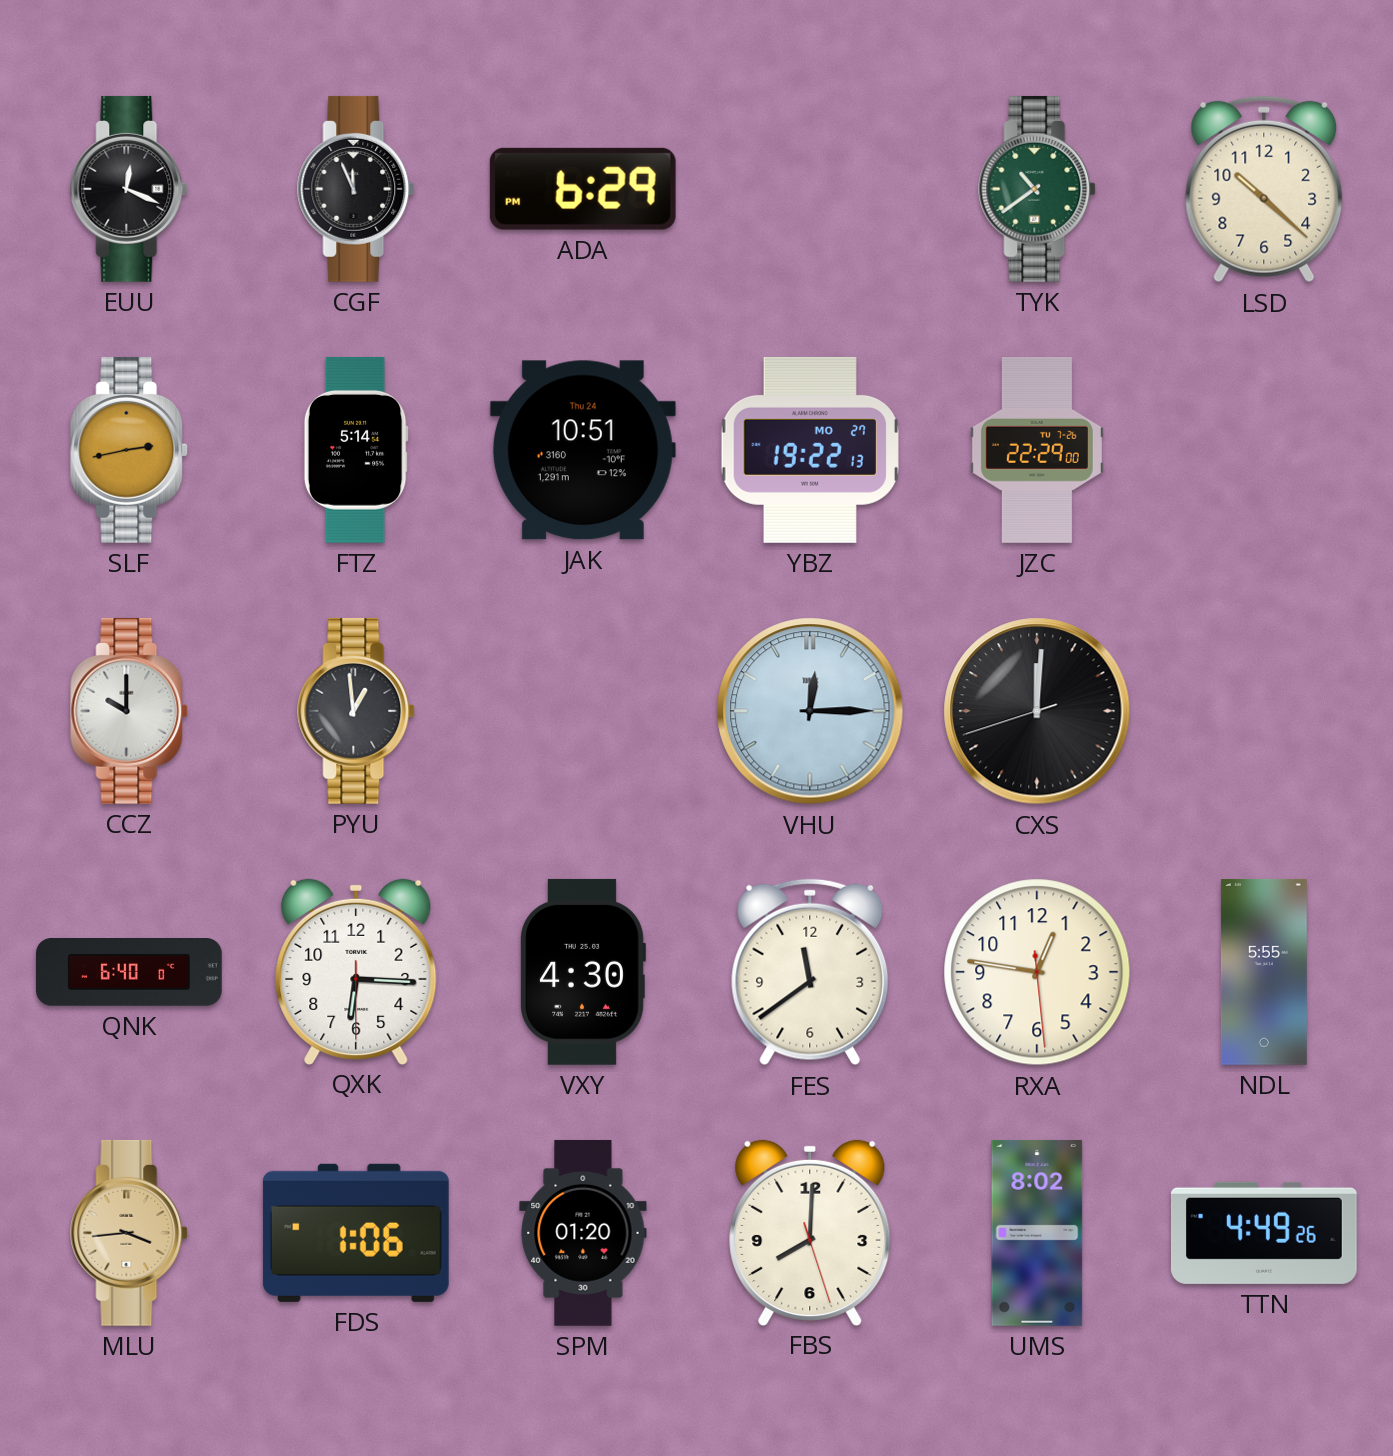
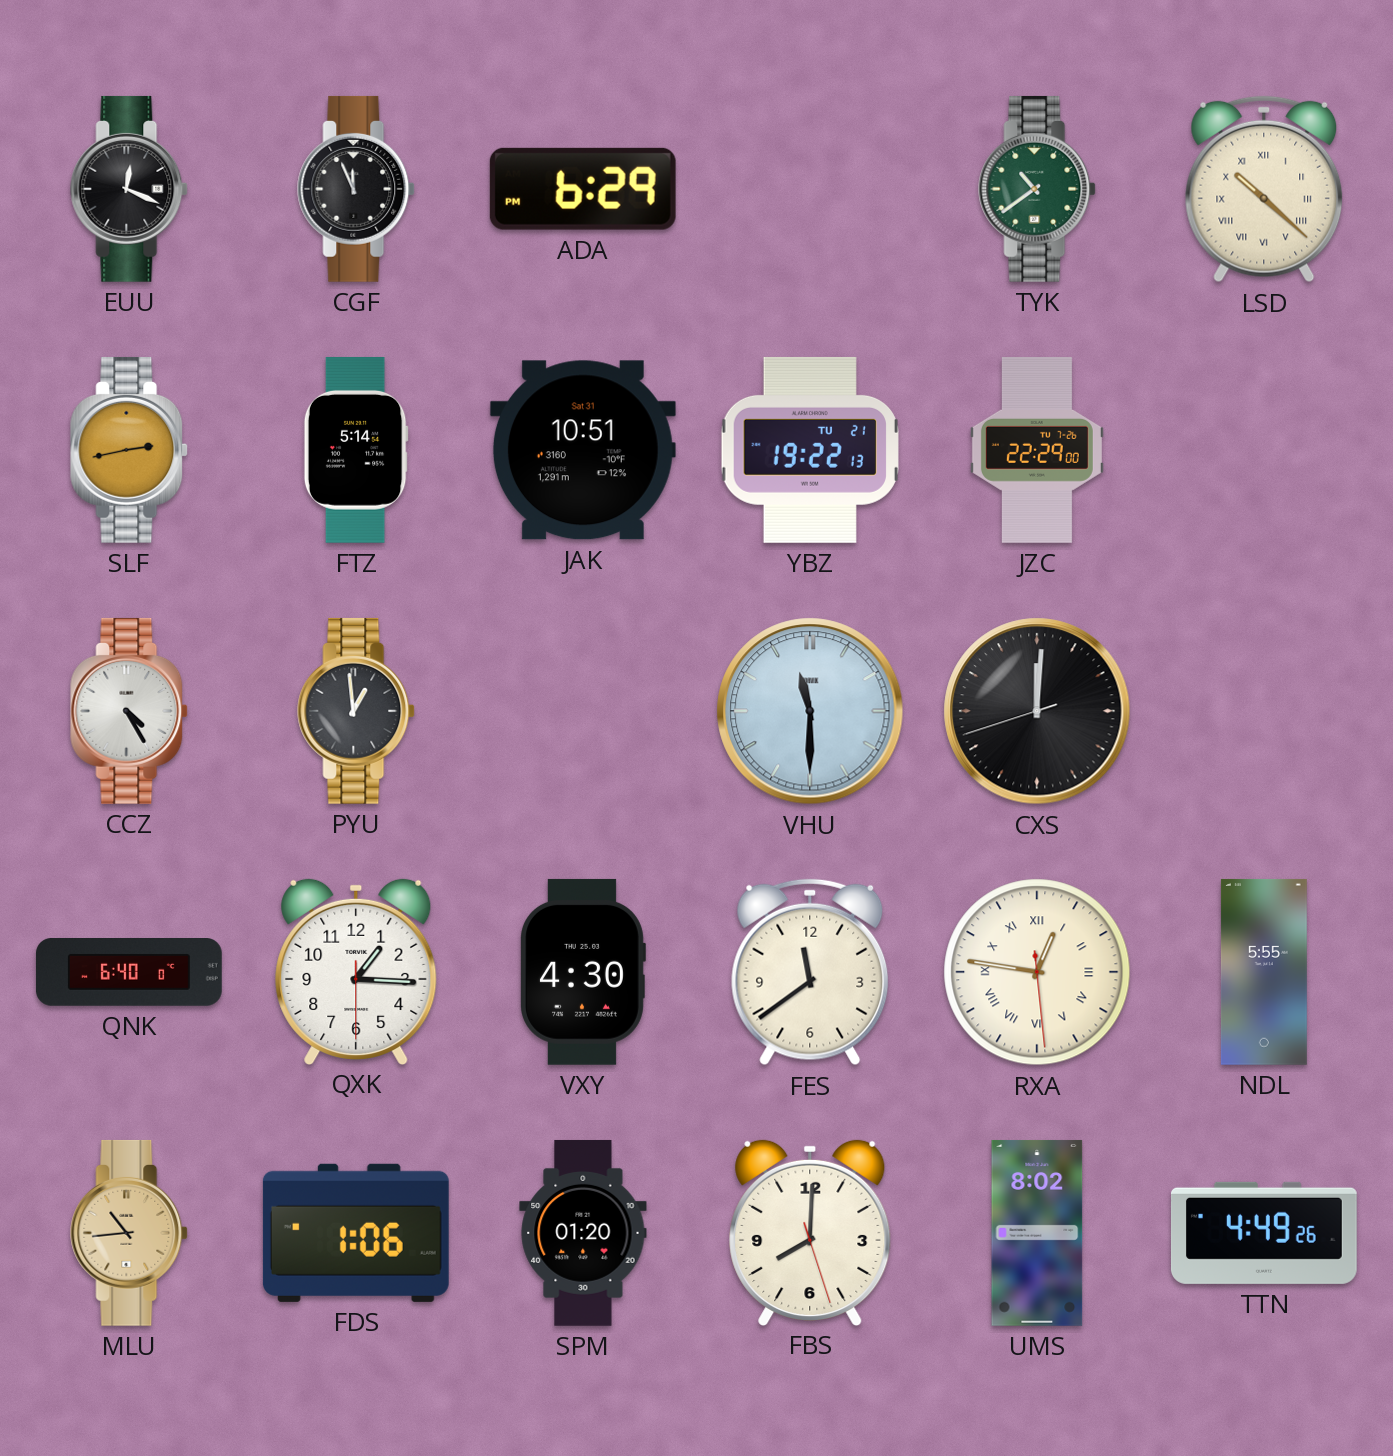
LSD numerals: Arabic -> Roman
JAK date: Thu 24 -> Sat 31
YBZ date: MO 27 -> TU 21
CCZ: 10:00 -> 4:25
VHU: 12:15 -> 11:30
QXK: 6:15 -> 1:15
RXA numerals: Arabic -> Roman
MLU: 3:44 -> 10:44
